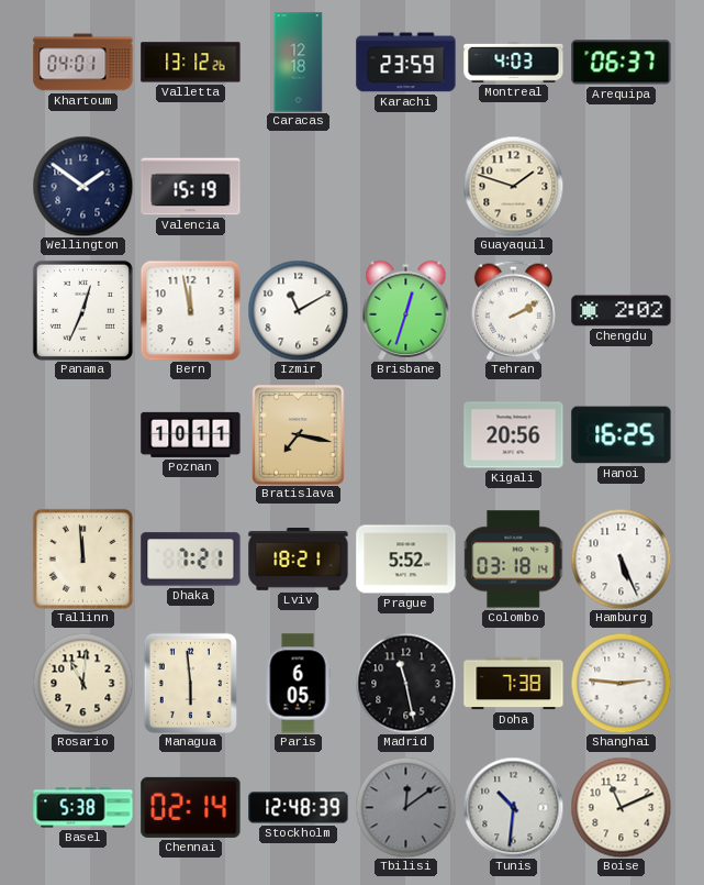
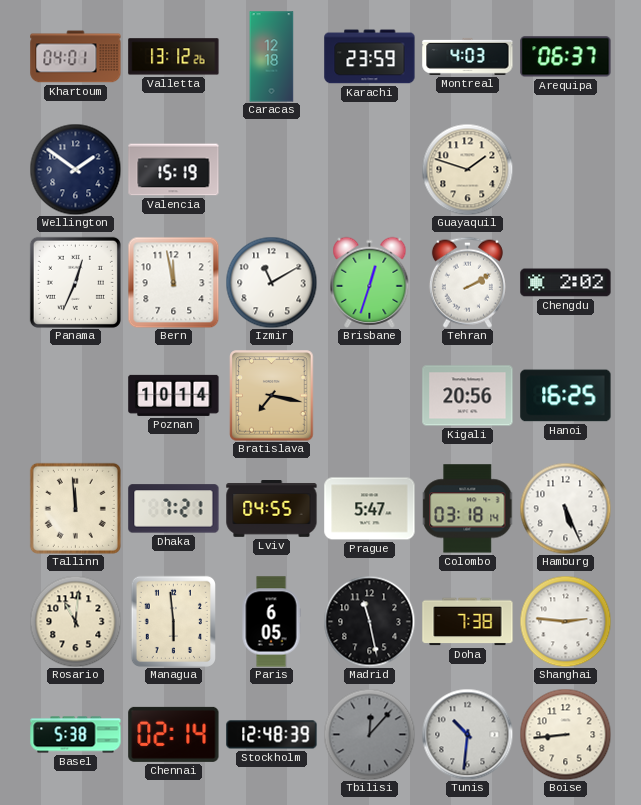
Poznan: 10:11 -> 10:14
Lviv: 18:21 -> 04:55
Prague: 5:52 -> 5:47
Tbilisi: 12:09 -> 12:07
Boise: 11:11 -> 8:44
